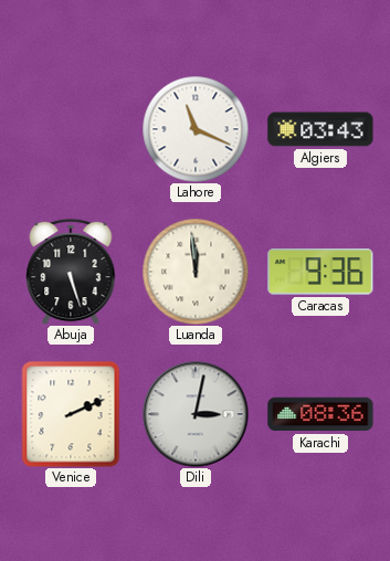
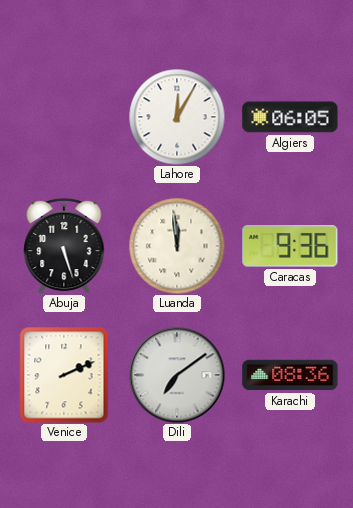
Lahore: 11:19 -> 12:05
Algiers: 03:43 -> 06:05
Dili: 3:02 -> 7:09
